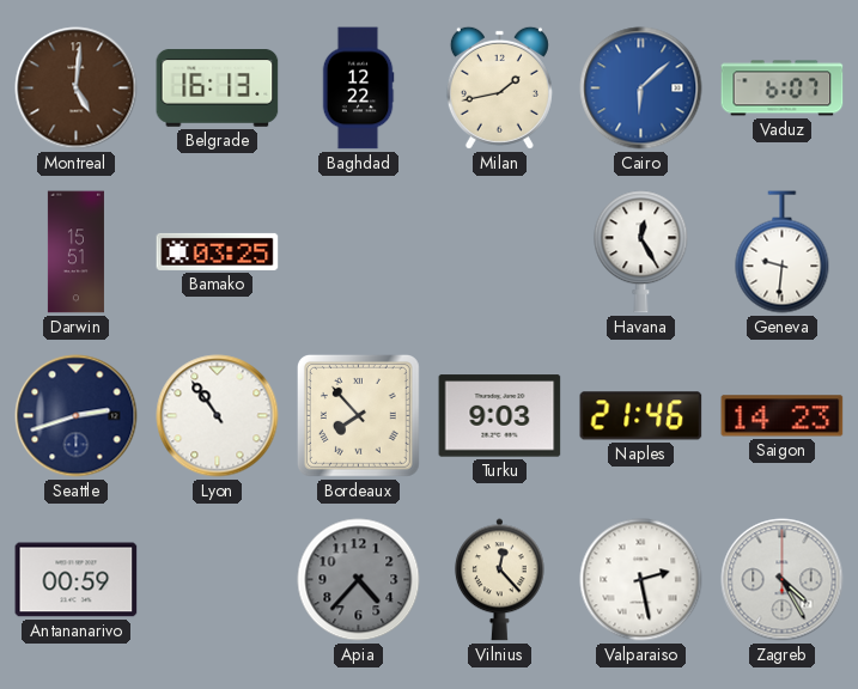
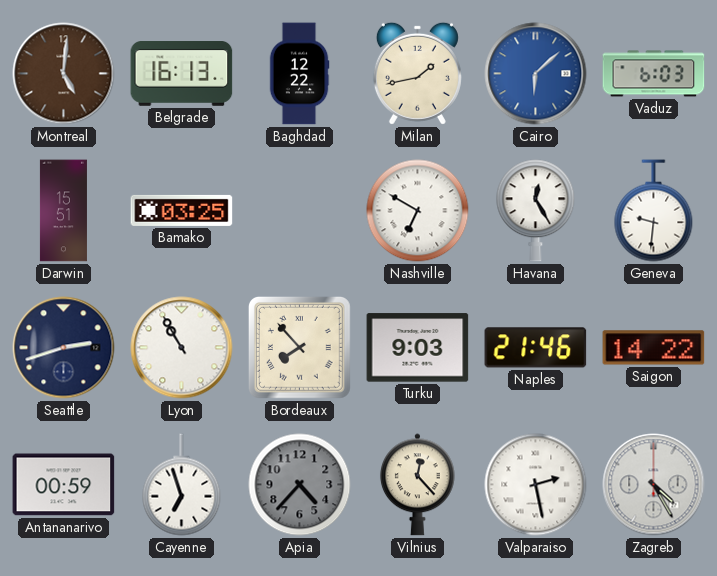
Vaduz: 6:07 -> 6:03
Nashville: none -> 6:50
Lyon: 10:54 -> 10:55
Saigon: 14:23 -> 14:22
Cayenne: none -> 6:57
